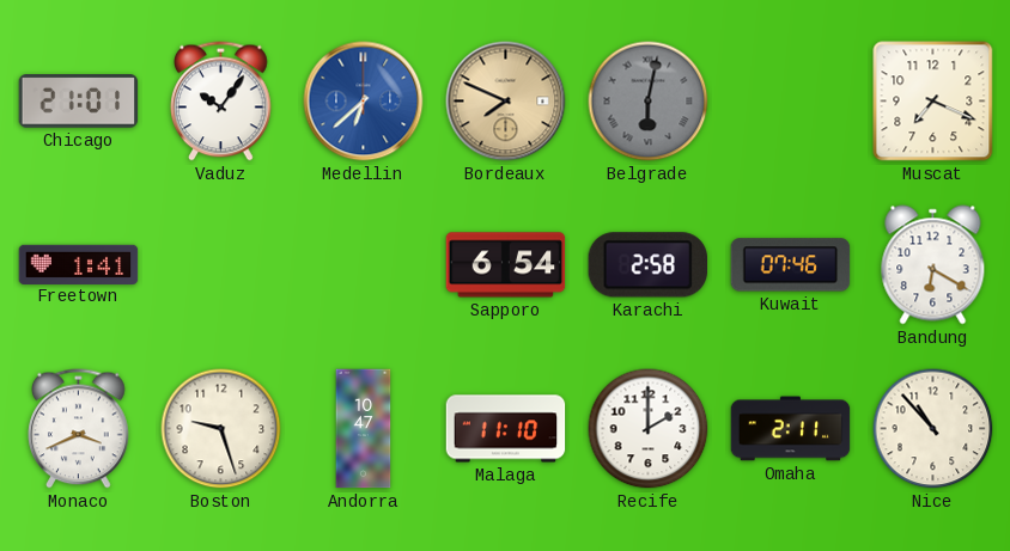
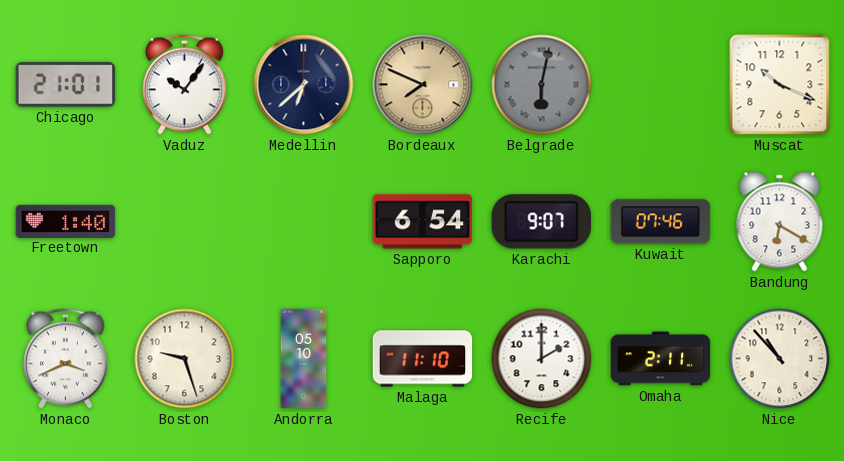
Medellin dial: blue -> navy
Muscat: 7:19 -> 10:19
Freetown: 1:41 -> 1:40
Karachi: 2:58 -> 9:07
Andorra: 10:47 -> 05:10
